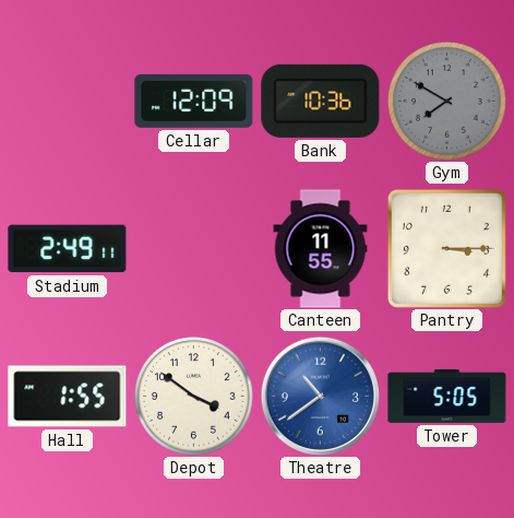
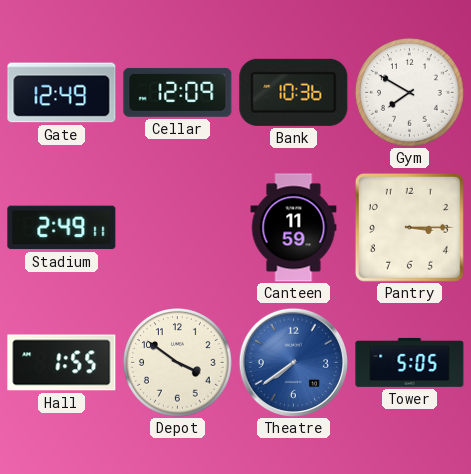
Gate: none -> 12:49
Gym dial: grey -> white
Canteen: 11:55 -> 11:59
Theatre: 10:39 -> 7:39
